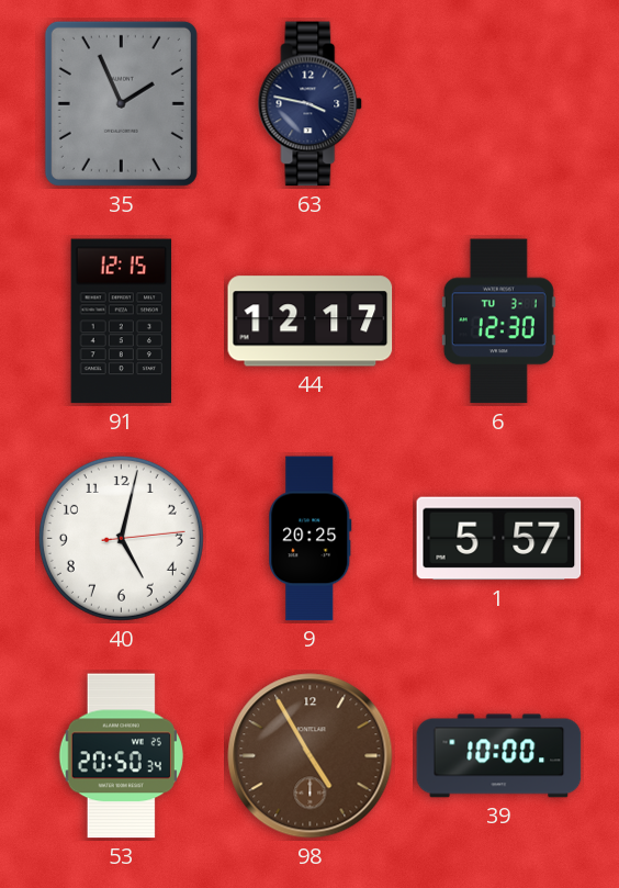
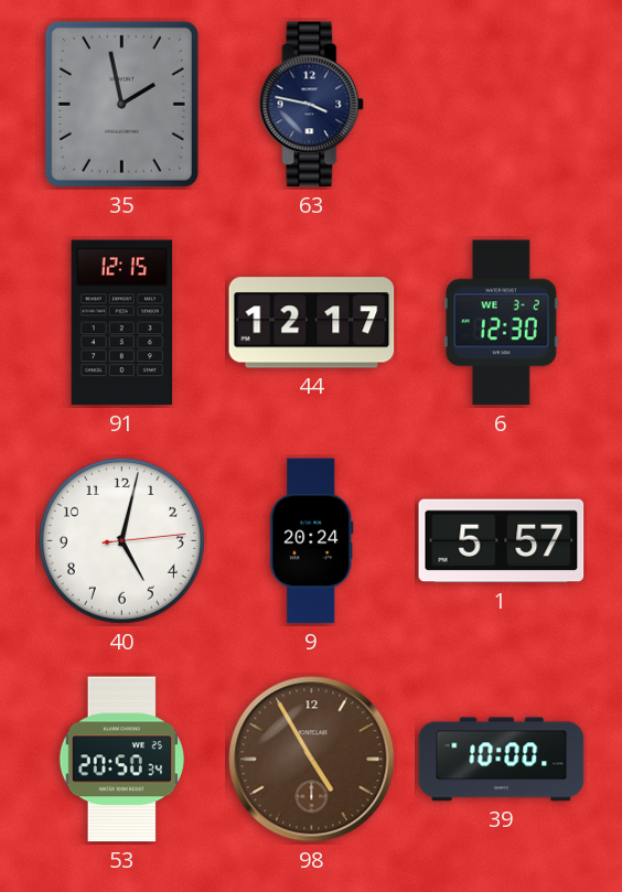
35: 1:56 -> 1:58
6 date: TU 3-1 -> WE 3-2
9: 20:25 -> 20:24
